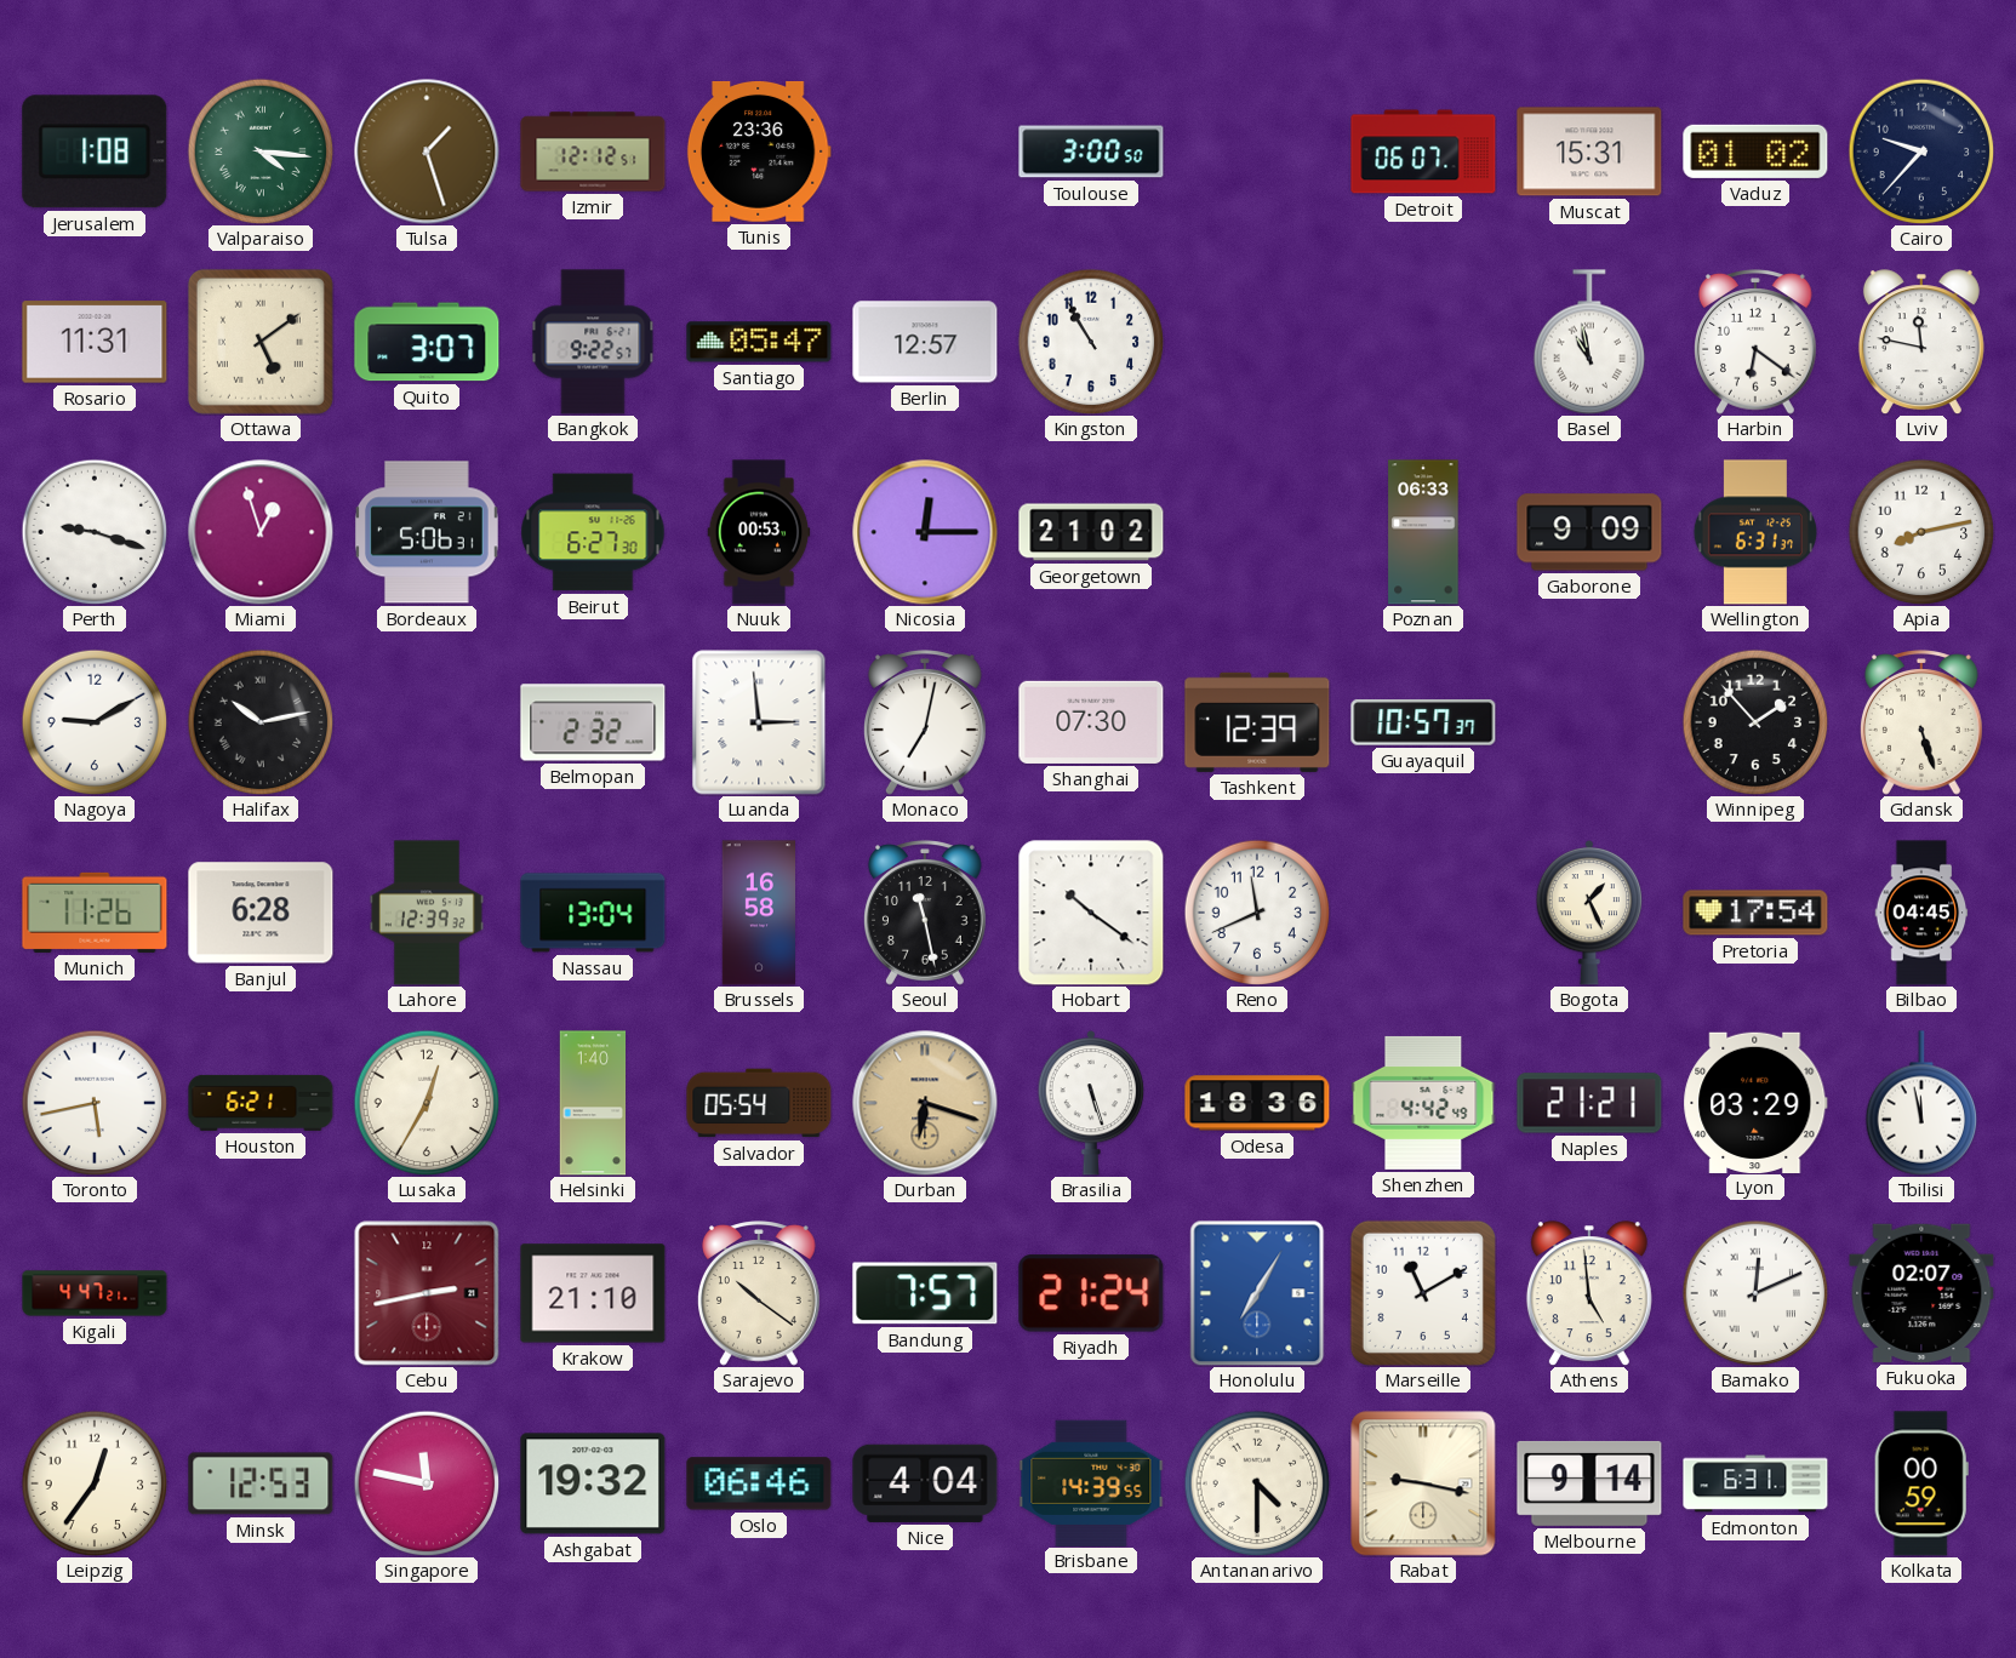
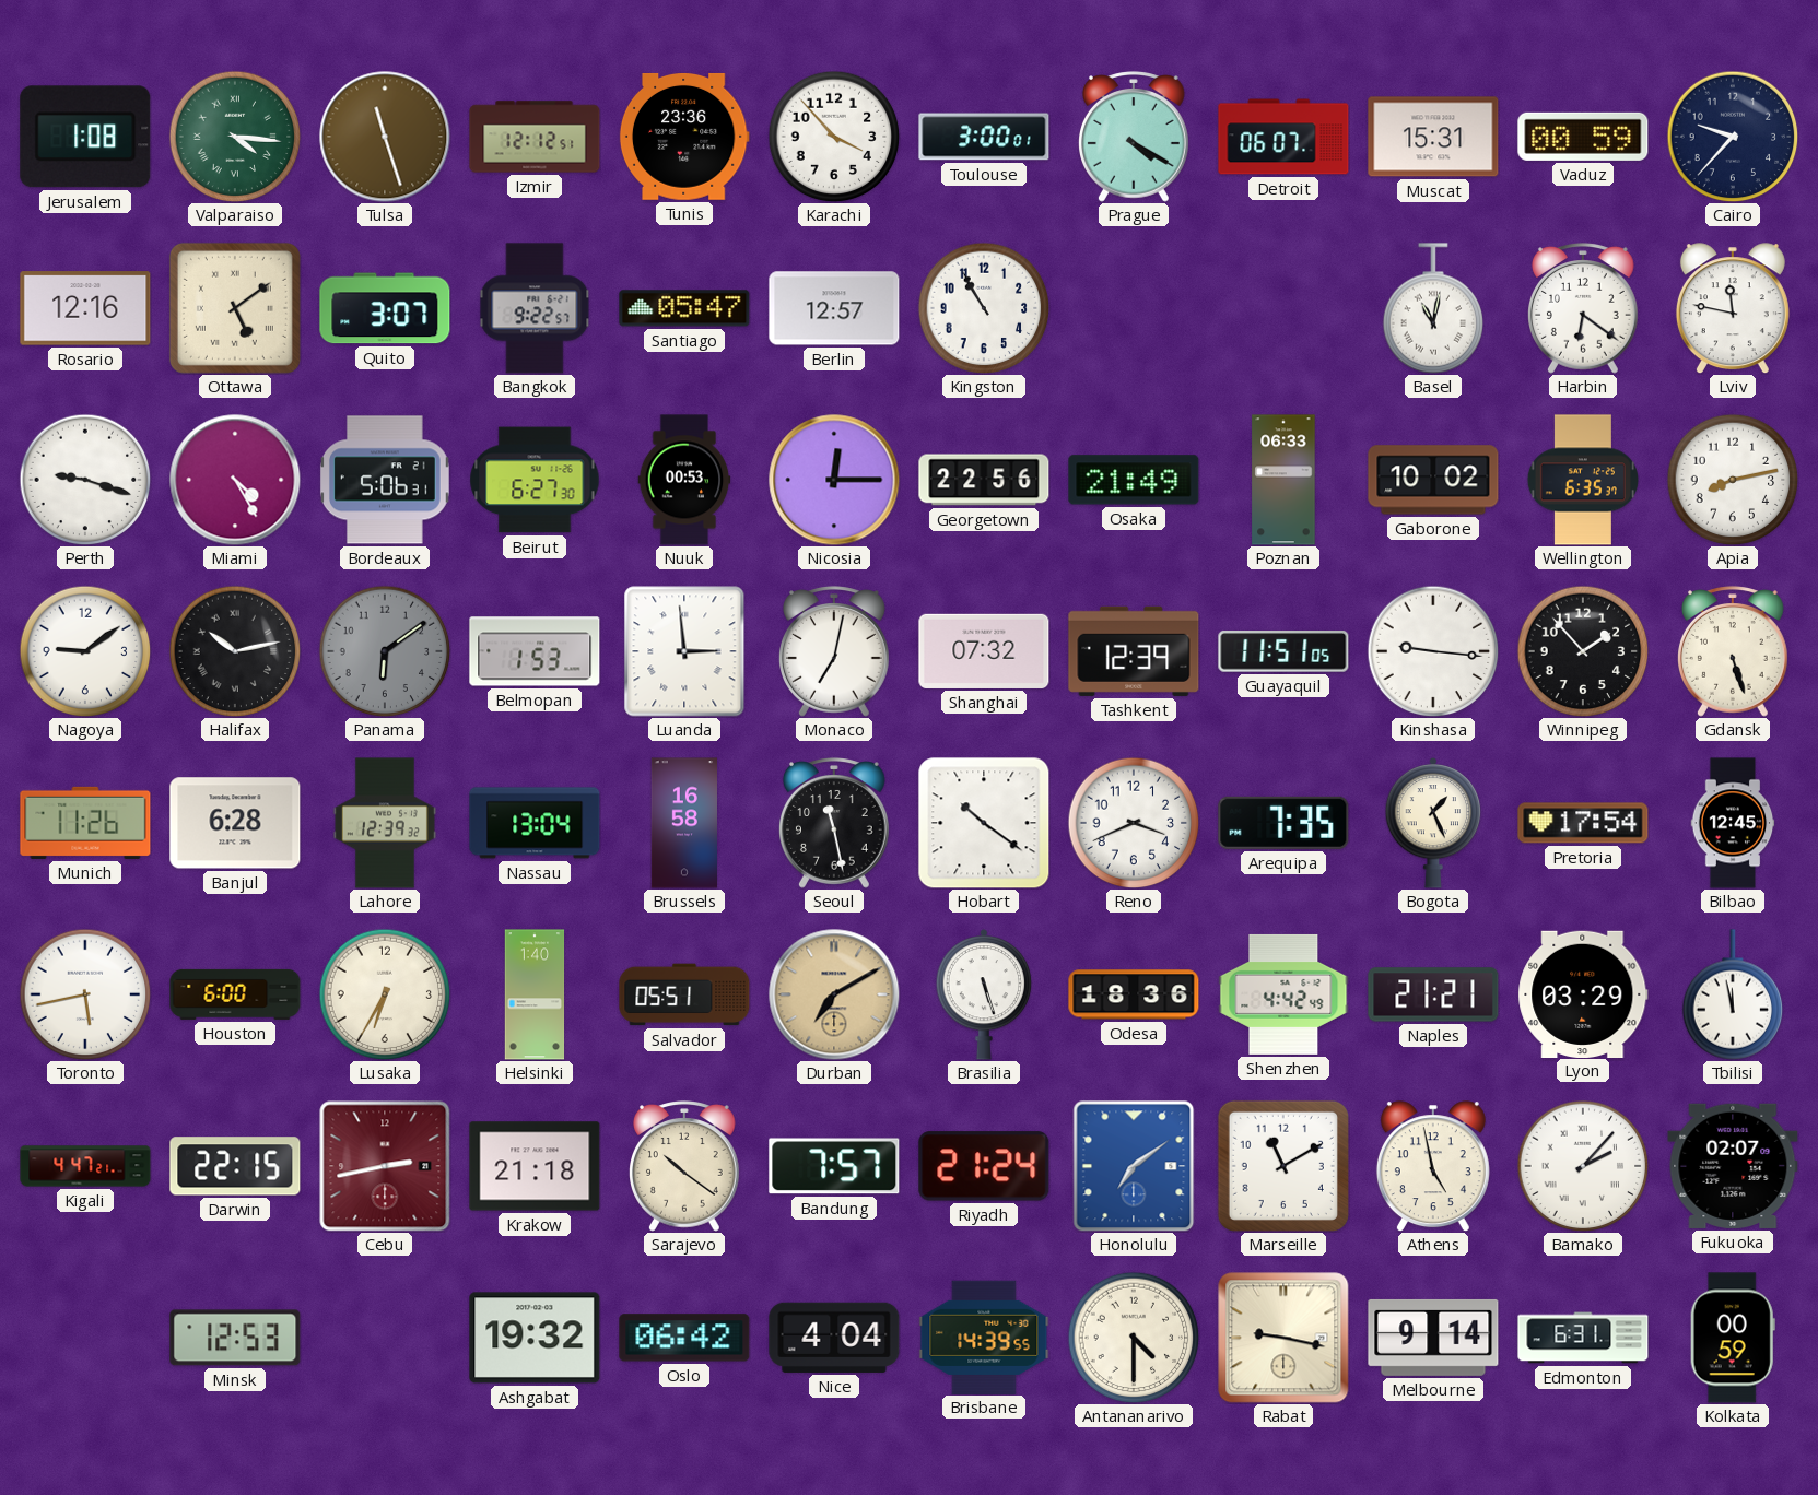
Tulsa: 1:27 -> 11:27
Karachi: none -> 3:53
Toulouse: 3:00:50 -> 3:00:01
Prague: none -> 4:20
Vaduz: 01:02 -> 00:59
Rosario: 11:31 -> 12:16
Basel: 10:58 -> 11:02
Miami: 12:57 -> 4:25
Georgetown: 21:02 -> 22:56
Osaka: none -> 21:49
Gaborone: 9:09 -> 10:02
Wellington: 6:31 -> 6:35
Nagoya: 9:10 -> 9:09
Panama: none -> 6:09
Belmopan: 2:32 -> 1:53
Shanghai: 07:30 -> 07:32
Guayaquil: 10:57 -> 11:51
Kinshasa: none -> 9:16
Reno: 11:41 -> 3:41
Arequipa: none -> 7:35
Bilbao: 04:45 -> 12:45
Houston: 6:21 -> 6:00
Lusaka: 12:35 -> 6:35
Salvador: 05:54 -> 05:51
Durban: 6:18 -> 7:10
Darwin: none -> 22:15
Krakow: 21:10 -> 21:18
Honolulu: 7:05 -> 7:09
Athens: 4:59 -> 4:58
Bamako: 12:11 -> 2:07
Leipzig: 12:36 -> none
Singapore: 11:47 -> none
Oslo: 06:46 -> 06:42
